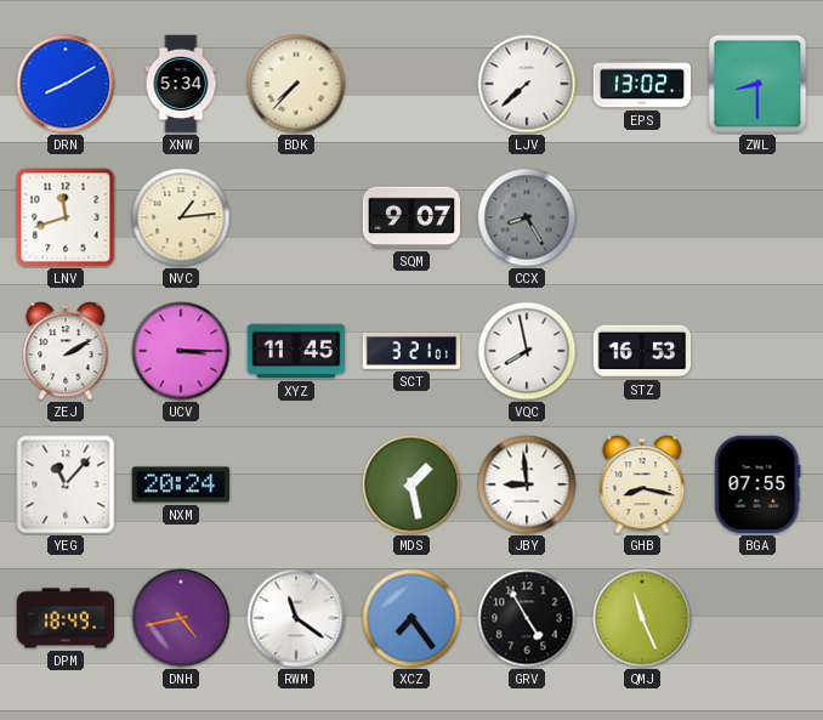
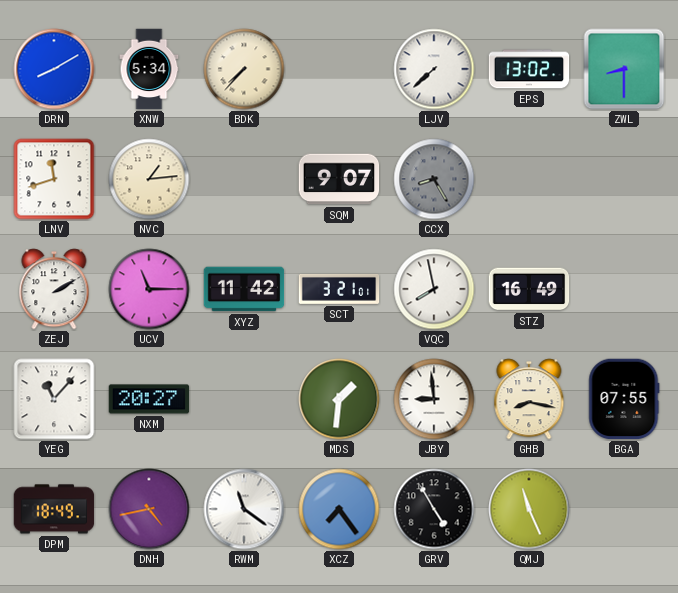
UCV: 3:15 -> 11:15
XYZ: 11:45 -> 11:42
STZ: 16:53 -> 16:49
NXM: 20:24 -> 20:27
MDS: 1:28 -> 1:31
